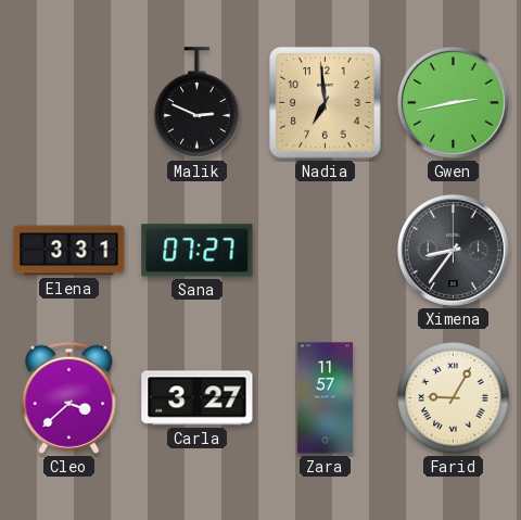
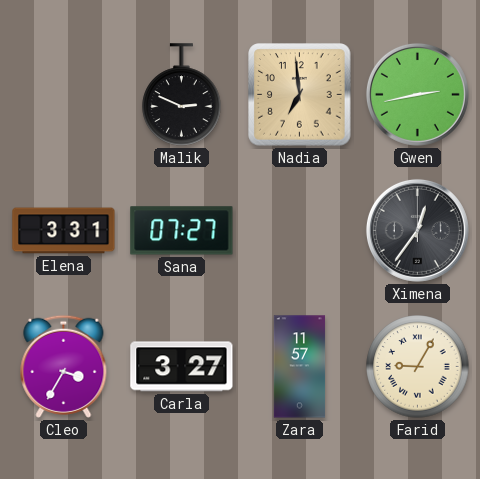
Ximena: 8:36 -> 12:36
Cleo: 3:38 -> 3:35
